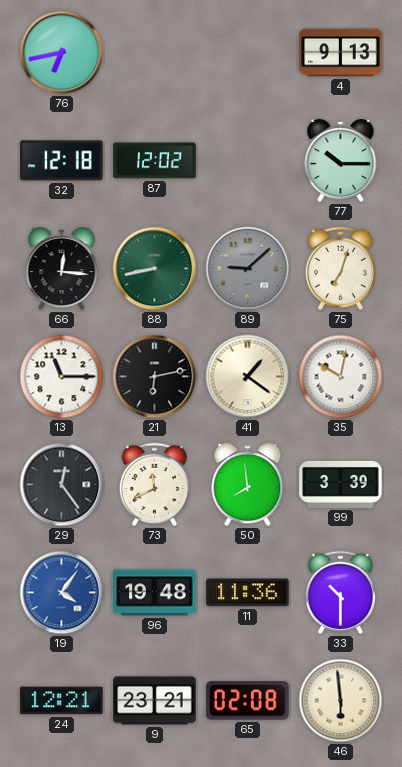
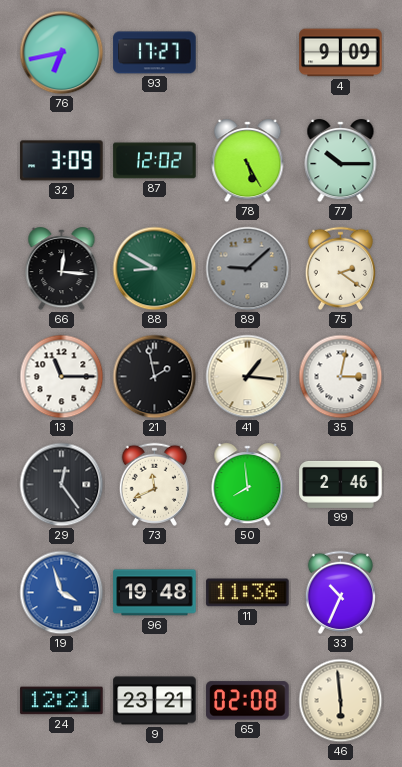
93: none -> 17:27
4: 9:13 -> 9:09
32: 12:18 -> 3:09
78: none -> 5:25
88: 8:43 -> 8:50
75: 7:03 -> 2:21
21: 6:13 -> 1:58
41: 1:21 -> 1:16
35: 10:02 -> 3:02
99: 3:39 -> 2:46
19: 4:06 -> 3:57
33: 10:30 -> 10:34
